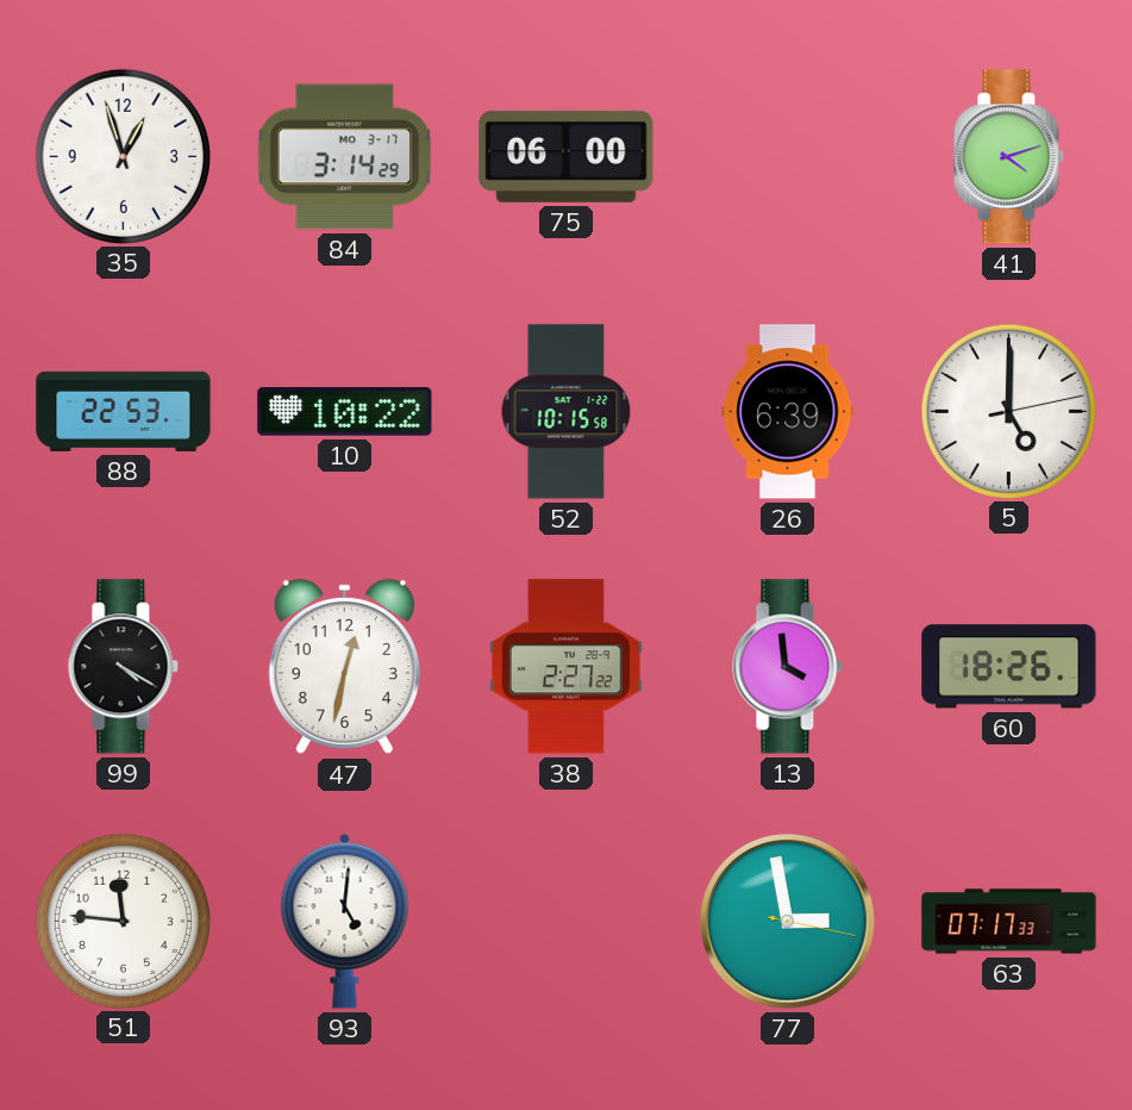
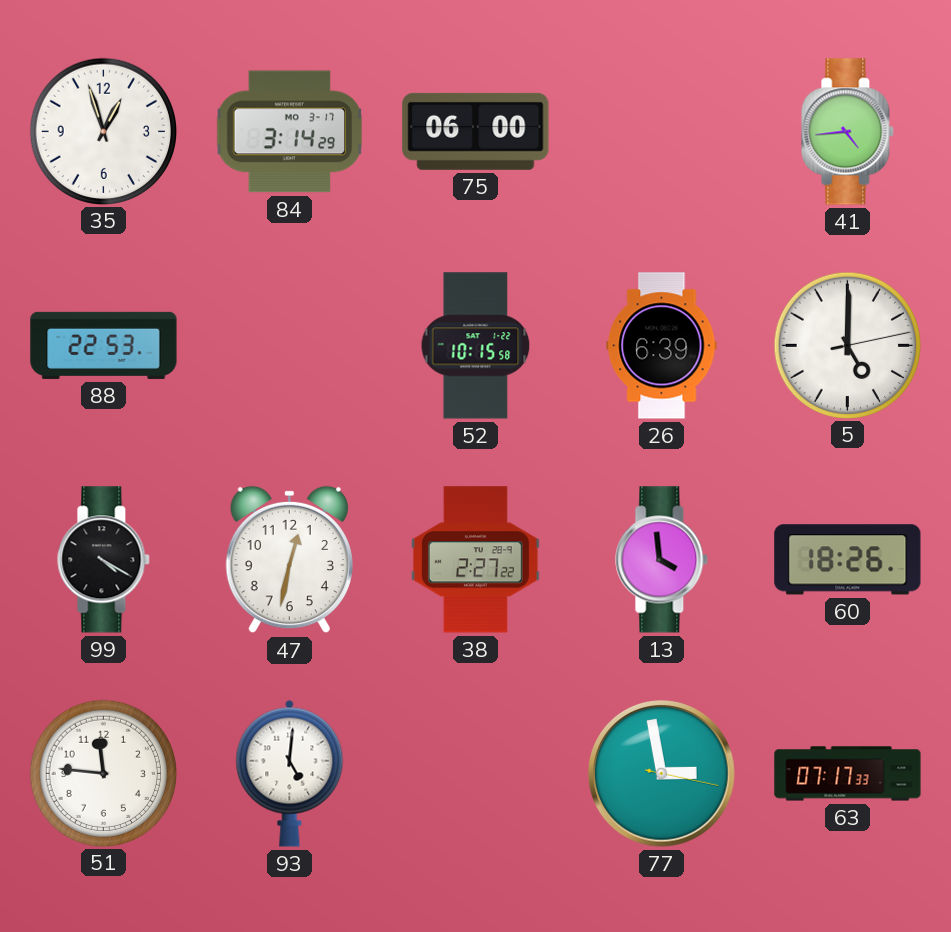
41: 4:12 -> 4:44
10: 10:22 -> none
